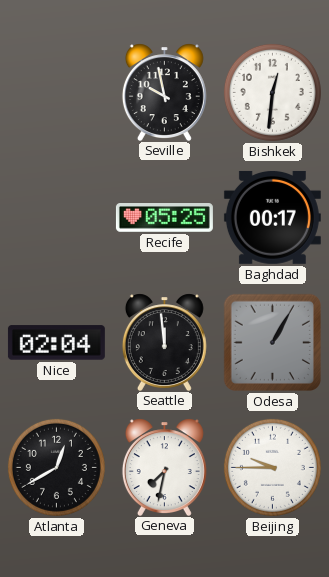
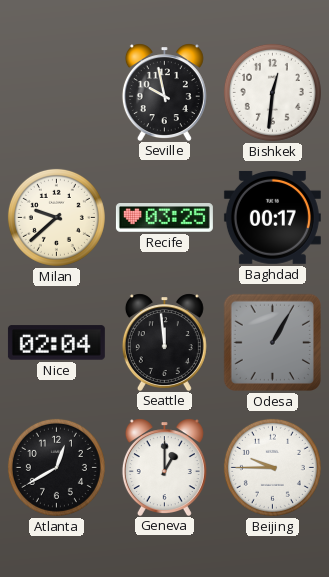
Milan: none -> 9:38
Recife: 05:25 -> 03:25
Geneva: 7:32 -> 1:00
